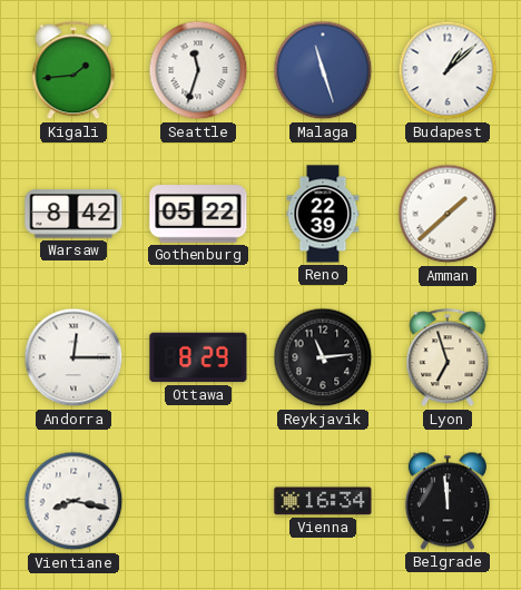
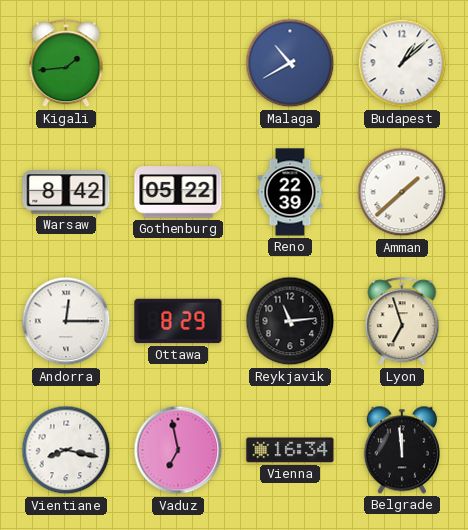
Seattle: 11:33 -> none
Malaga: 11:27 -> 10:40
Vaduz: none -> 6:58
